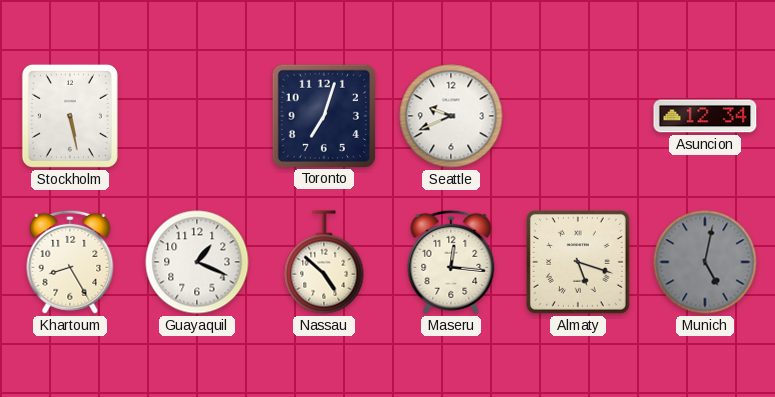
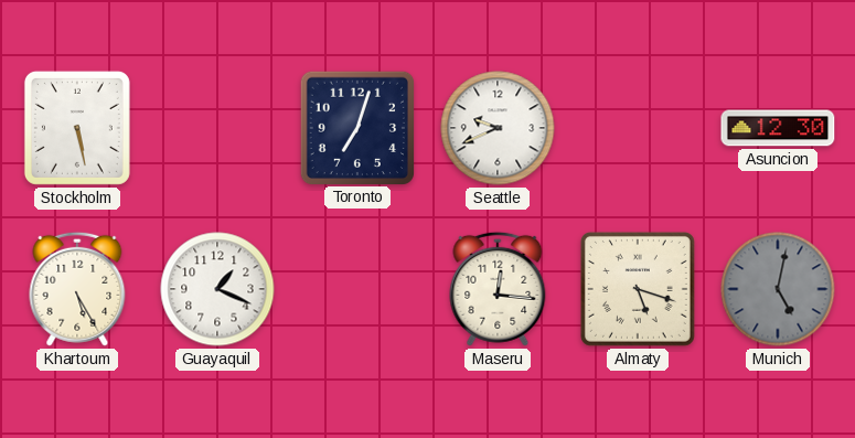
Asuncion: 12:34 -> 12:30
Khartoum: 8:25 -> 5:25
Nassau: 4:52 -> none
